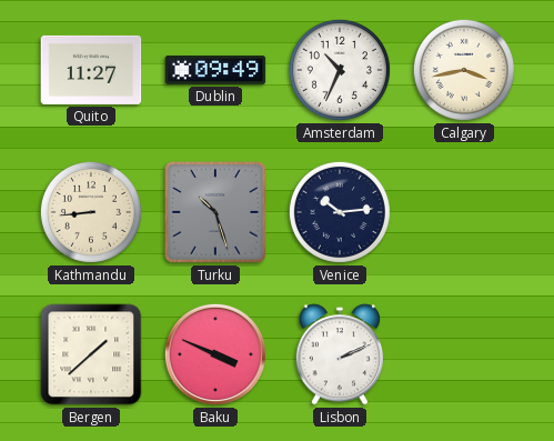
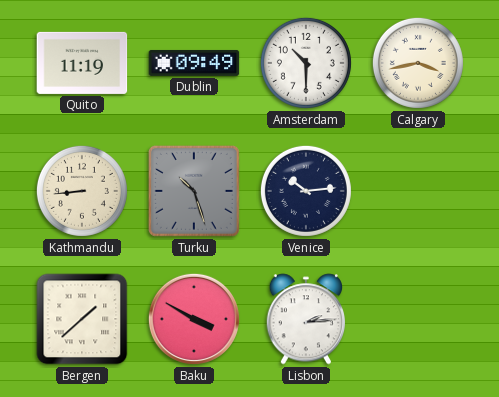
Quito: 11:27 -> 11:19
Amsterdam: 10:34 -> 10:30
Baku: 3:49 -> 3:50
Lisbon: 2:11 -> 2:14
